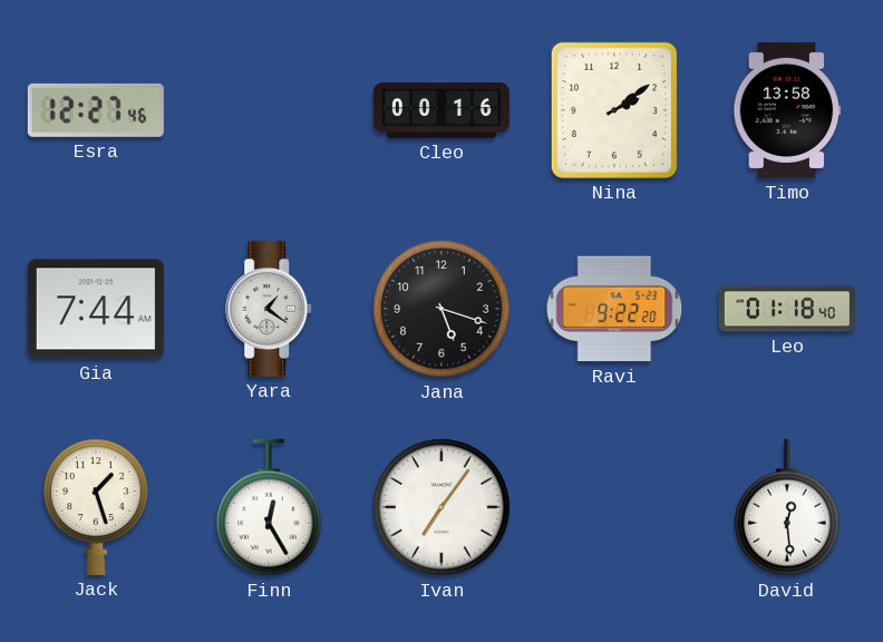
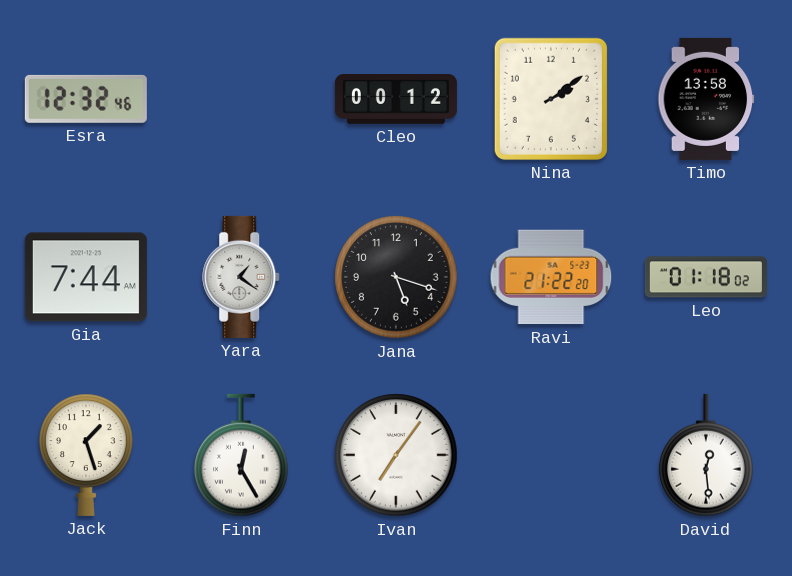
Esra: 12:27 -> 12:32
Cleo: 00:16 -> 00:12
Ravi: 9:22 -> 21:22
Leo: 01:18:40 -> 01:18:02
